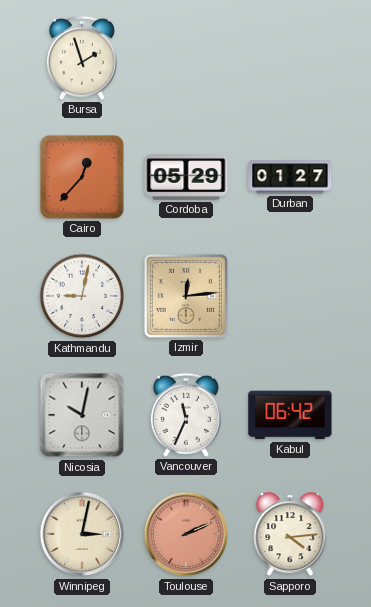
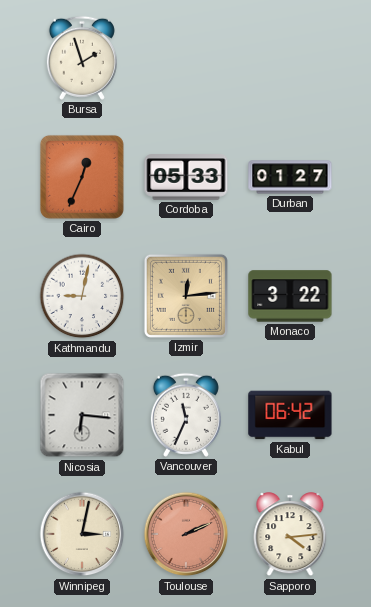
Cairo: 12:37 -> 12:34
Cordoba: 05:29 -> 05:33
Monaco: none -> 3:22
Nicosia: 10:02 -> 6:16
